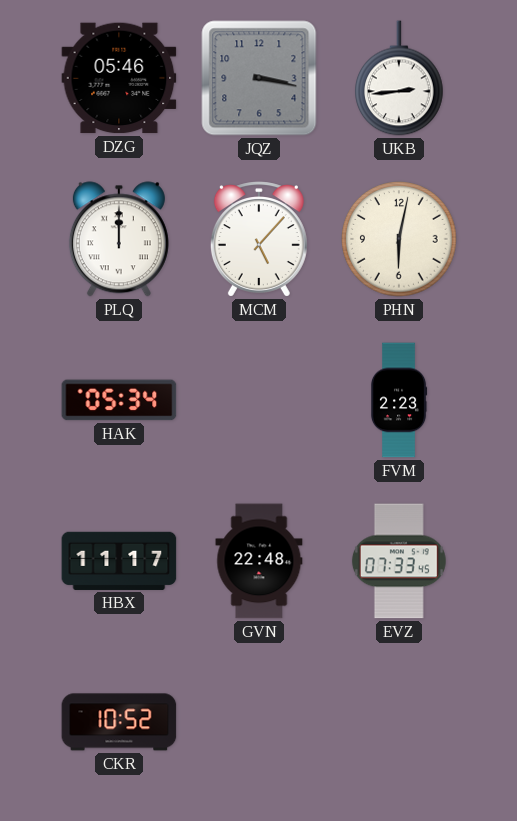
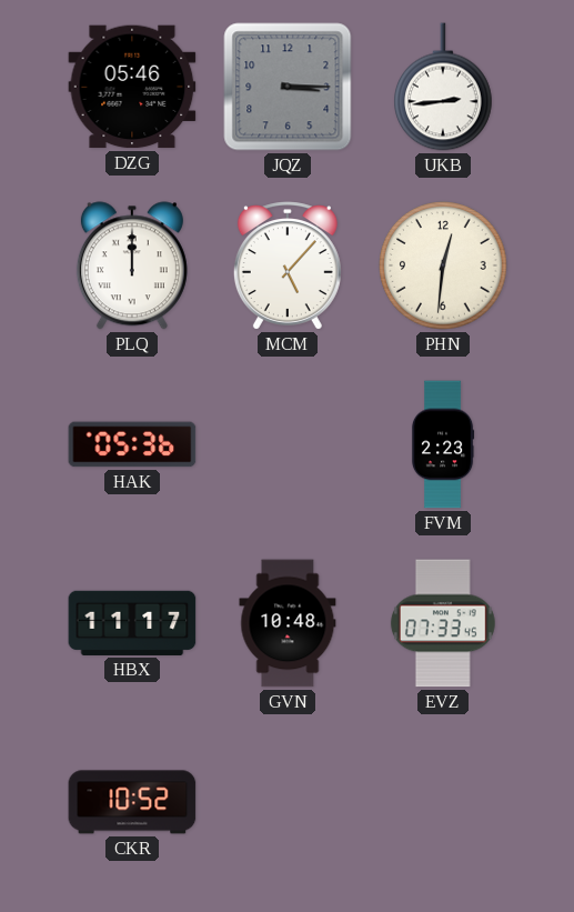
JQZ: 3:17 -> 3:15
PHN: 6:02 -> 12:31
HAK: 05:34 -> 05:36
GVN: 22:48 -> 10:48
